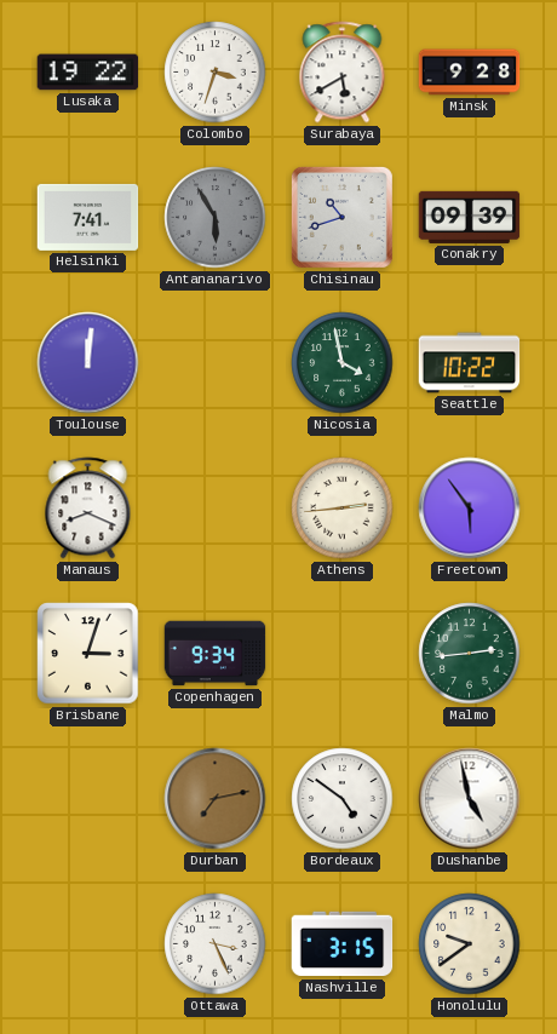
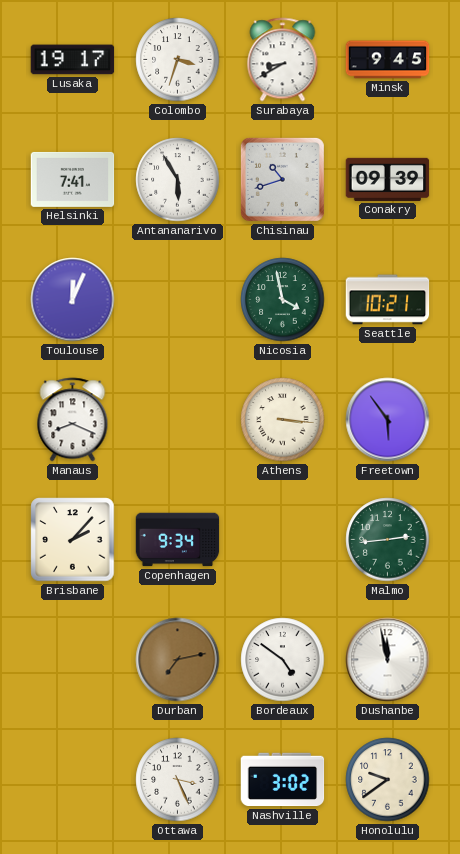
Lusaka: 19:22 -> 19:17
Surabaya: 5:40 -> 8:40
Minsk: 9:28 -> 9:45
Antananarivo dial: grey -> white
Toulouse: 12:01 -> 12:04
Seattle: 10:22 -> 10:21
Athens: 2:44 -> 3:16
Brisbane: 3:03 -> 2:07
Dushanbe: 4:58 -> 11:58
Nashville: 3:15 -> 3:02
